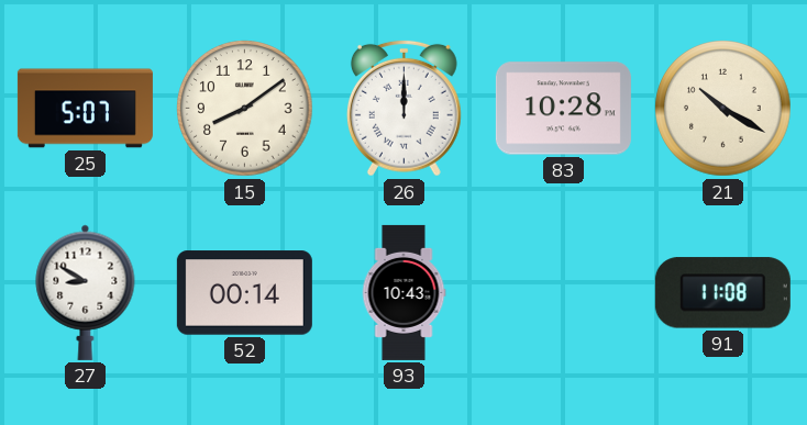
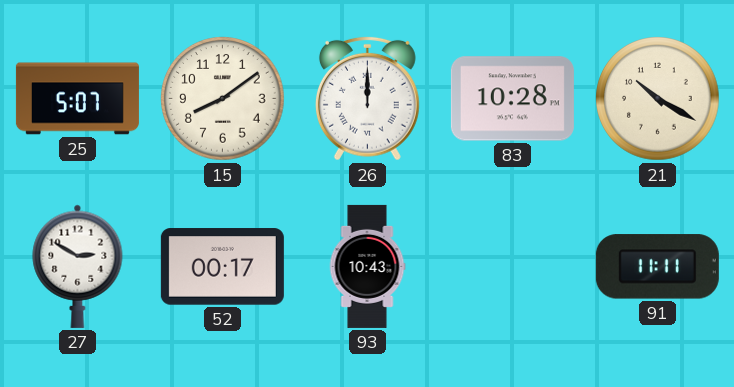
27: 8:50 -> 2:50
52: 00:14 -> 00:17
91: 11:08 -> 11:11
